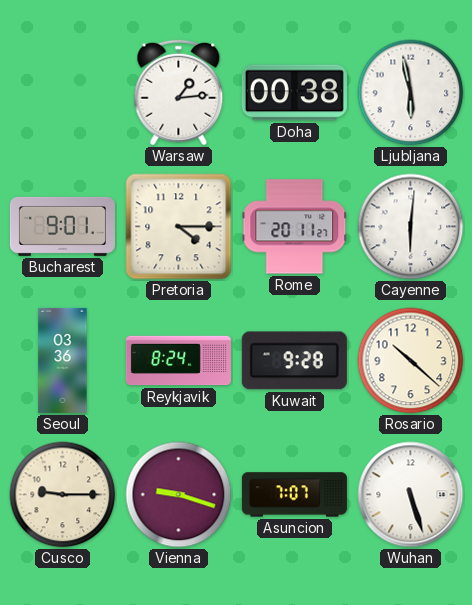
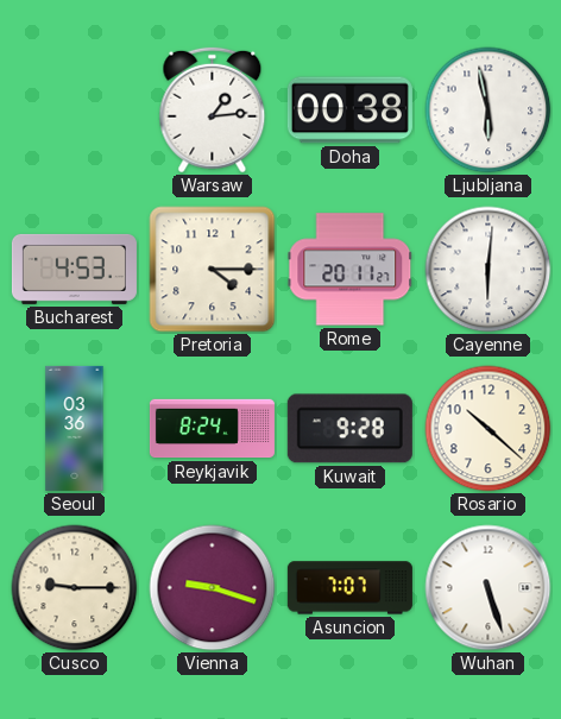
Bucharest: 9:01 -> 4:53
